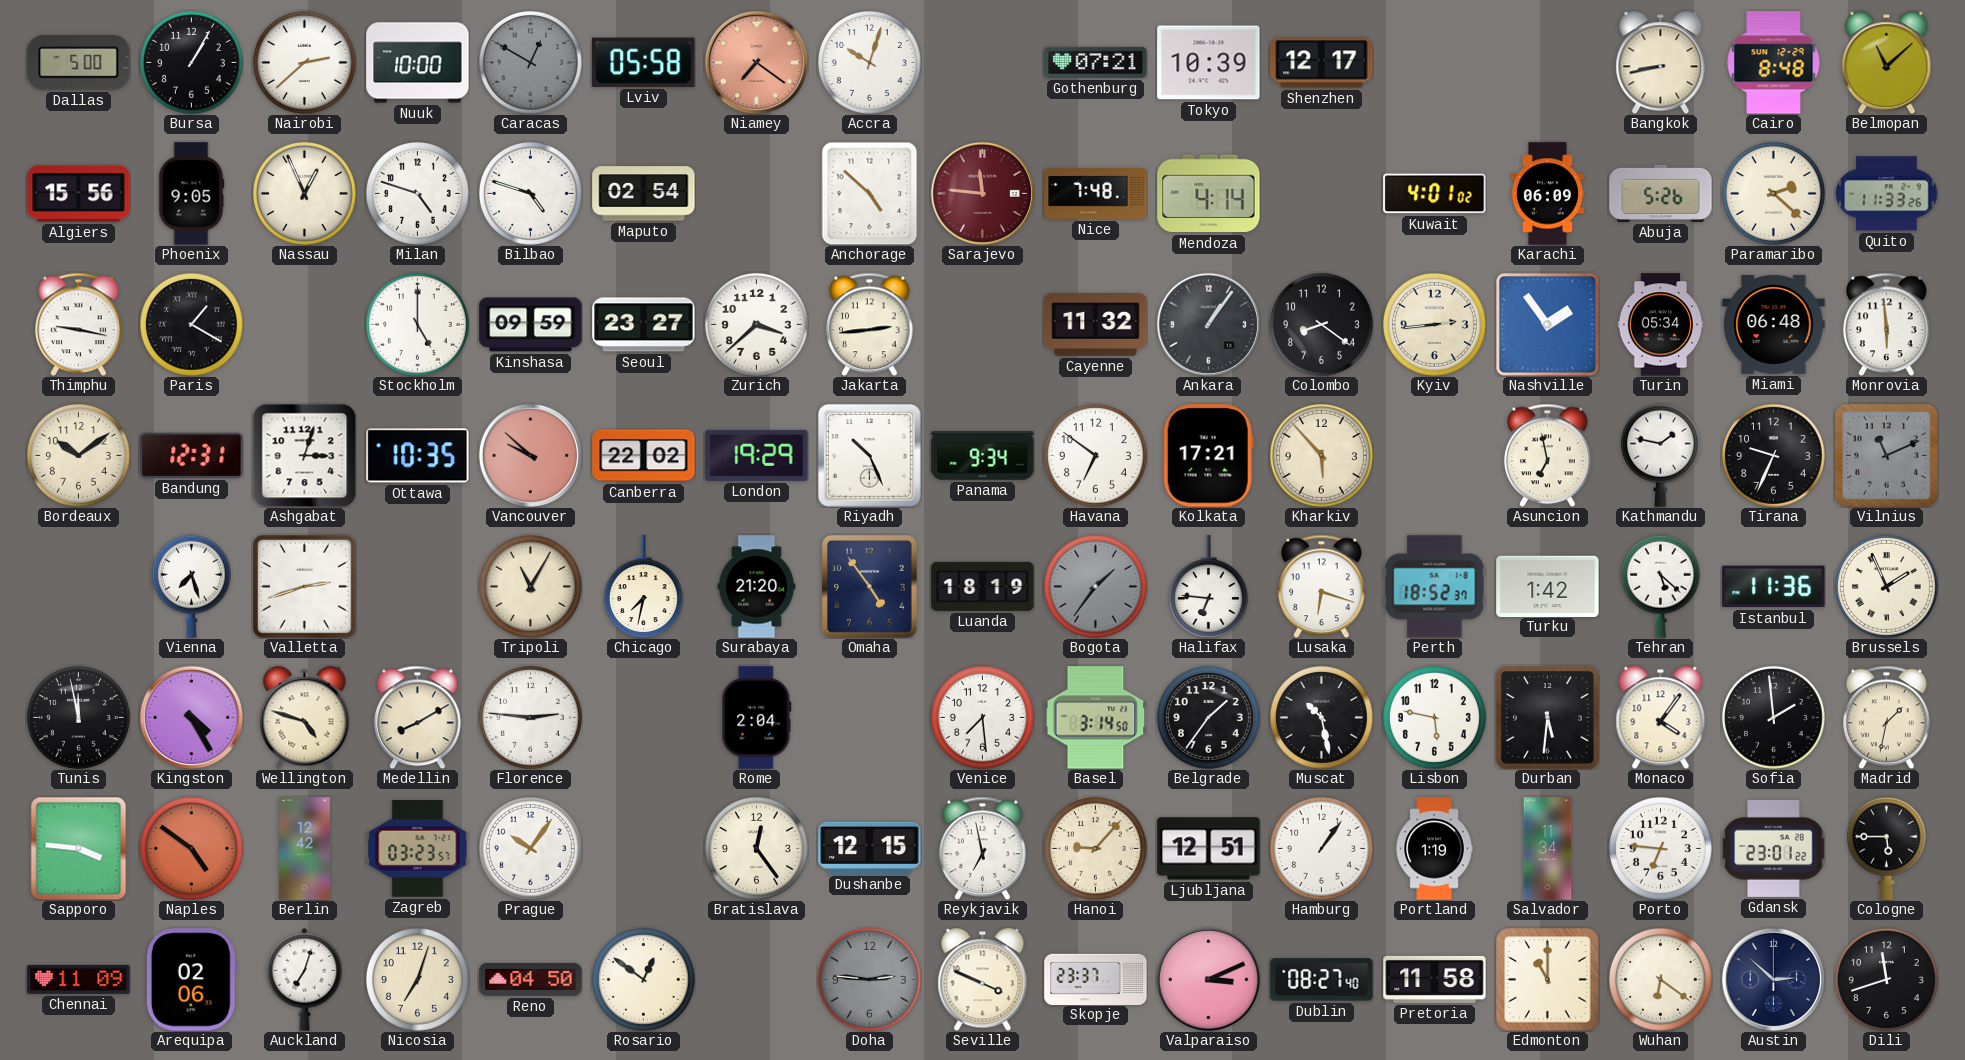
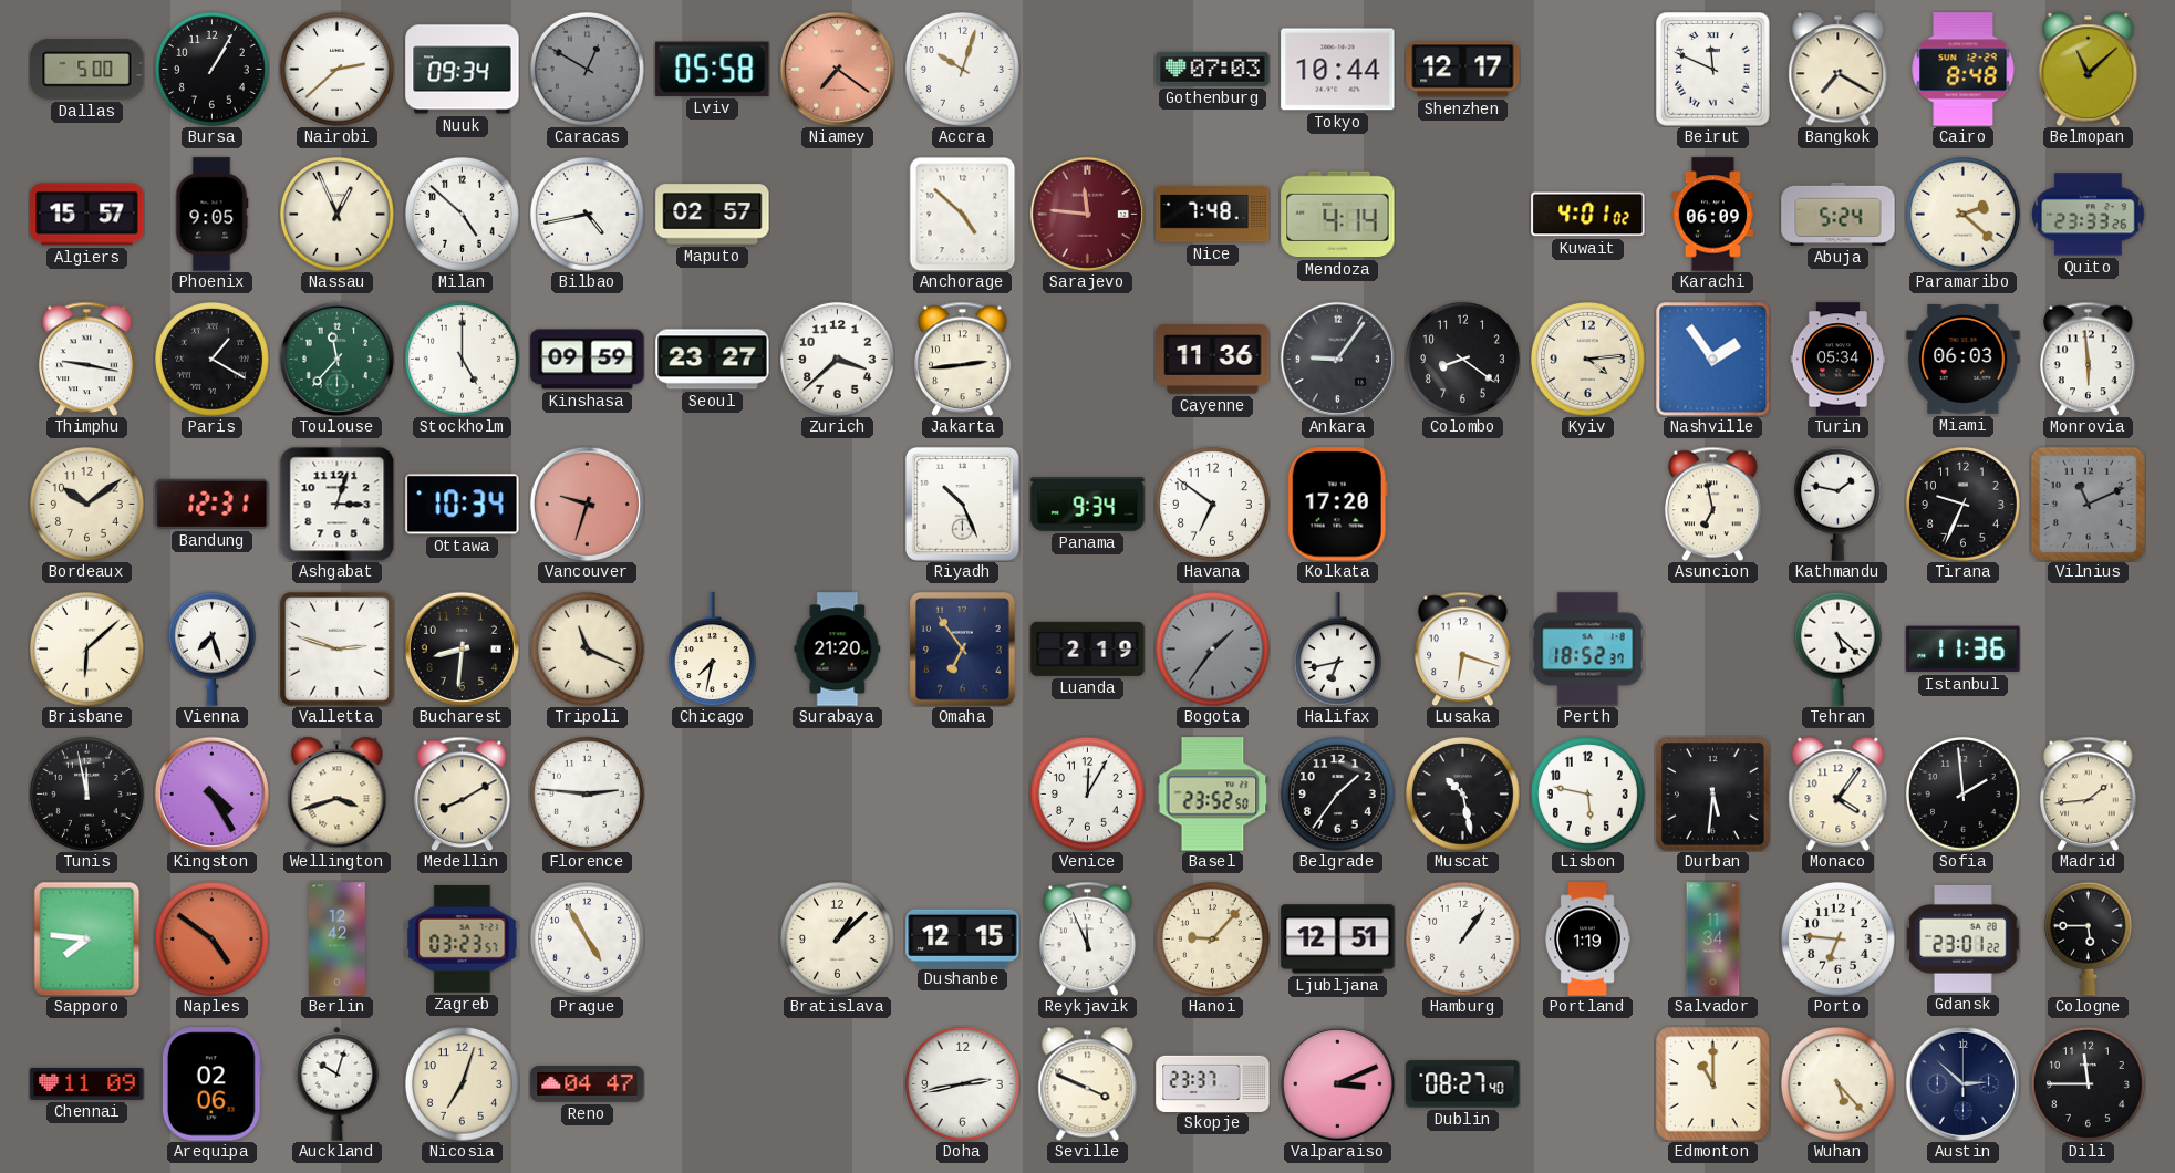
Nuuk: 10:00 -> 09:34
Gothenburg: 07:21 -> 07:03
Tokyo: 10:39 -> 10:44
Beirut: none -> 11:49
Bangkok: 8:43 -> 7:20
Algiers: 15:56 -> 15:57
Milan: 4:48 -> 4:52
Bilbao: 4:48 -> 4:43
Maputo: 02:54 -> 02:57
Abuja: 5:26 -> 5:24
Quito: 11:33 -> 23:33
Toulouse: none -> 11:37
Cayenne: 11:32 -> 11:36
Ankara: 1:06 -> 9:06
Kyiv: 2:44 -> 4:14
Miami: 06:48 -> 06:03
Ottawa: 10:35 -> 10:34
Vancouver: 9:52 -> 9:33
Canberra: 22:02 -> none
London: 19:29 -> none
Kolkata: 17:21 -> 17:20
Kharkiv: 5:53 -> none
Brisbane: none -> 6:08
Valletta: 2:42 -> 2:48
Bucharest: none -> 8:31
Tripoli: 11:05 -> 11:19
Omaha: 4:54 -> 6:54
Luanda: 18:19 -> 2:19
Halifax: 6:46 -> 6:43
Turku: 1:42 -> none
Brussels: 1:56 -> none
Wellington: 4:48 -> 3:42
Rome: 2:04 -> none
Venice: 7:29 -> 12:05
Basel: 3:14 -> 23:52
Madrid: 1:32 -> 1:44
Sapporo: 3:46 -> 7:46
Prague: 10:06 -> 4:55
Bratislava: 12:24 -> 1:08
Reykjavik: 6:58 -> 11:56
Auckland: 7:03 -> 10:03
Reno: 04:50 -> 04:47
Rosario: 12:51 -> none
Doha: 2:46 -> 2:43
Doha dial: grey -> white
Pretoria: 11:58 -> none
Wuhan: 6:21 -> 5:23
Dili: 11:42 -> 11:45
